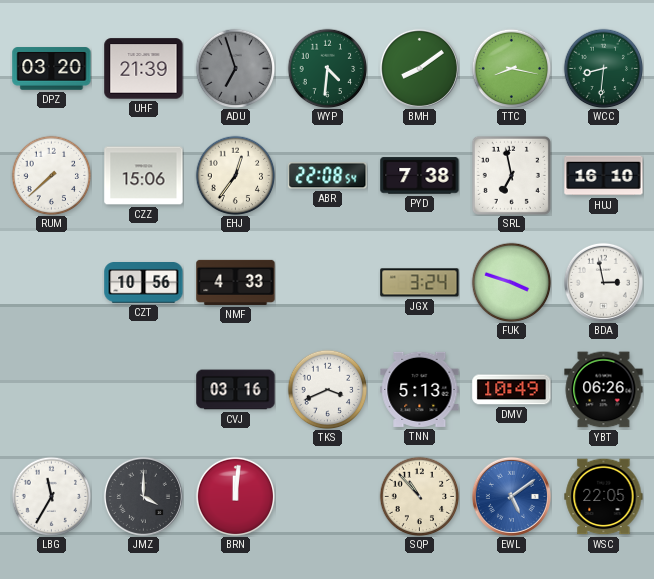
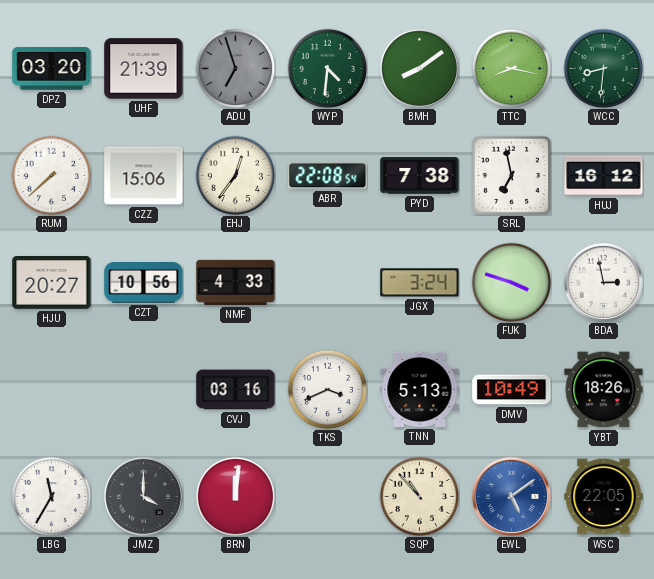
HUJ: 16:10 -> 16:12
HJU: none -> 20:27
YBT: 06:26 -> 18:26
